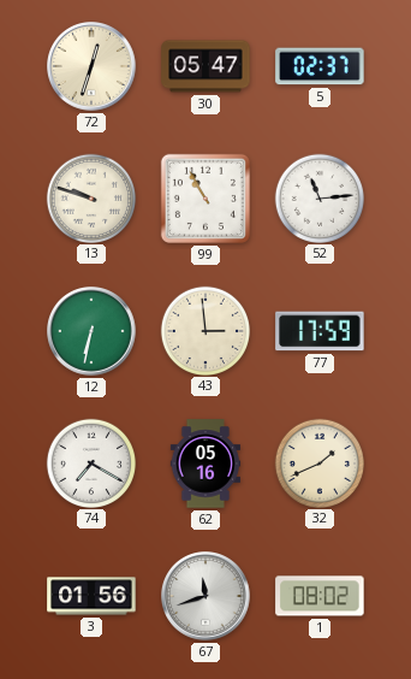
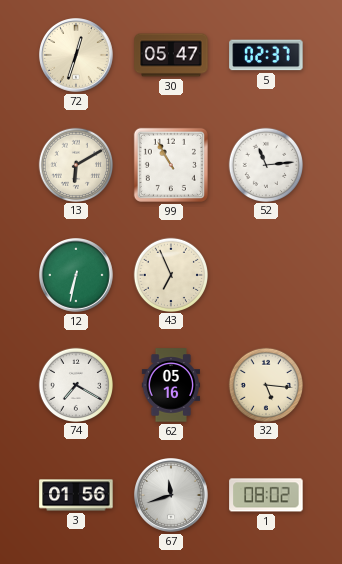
13: 9:48 -> 6:10
43: 2:59 -> 6:56
77: 17:59 -> none
32: 1:41 -> 5:16
